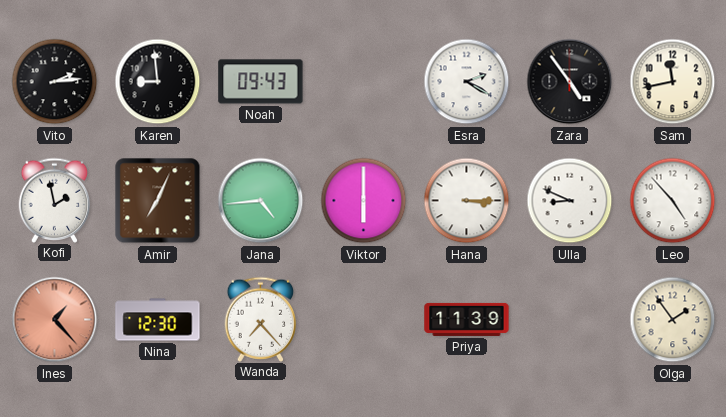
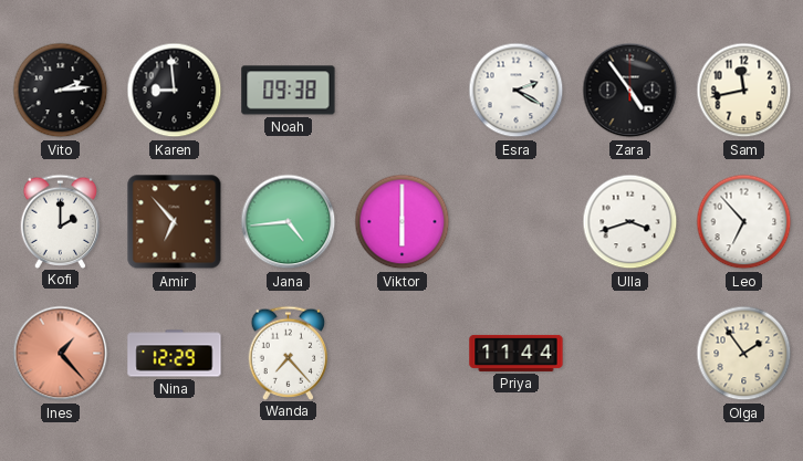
Noah: 09:43 -> 09:38
Kofi: 1:58 -> 2:00
Amir: 7:04 -> 6:53
Hana: 3:15 -> none
Ulla: 8:49 -> 3:42
Leo: 4:53 -> 6:53
Nina: 12:30 -> 12:29
Priya: 11:39 -> 11:44
